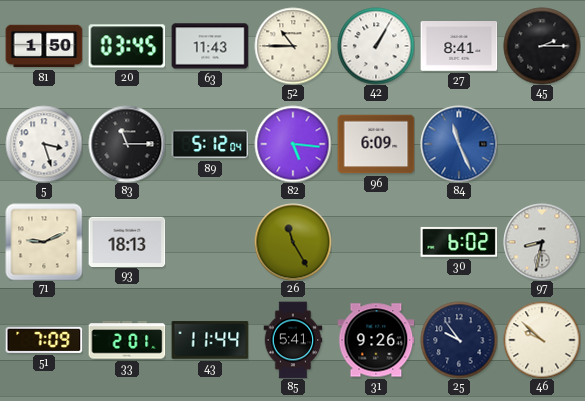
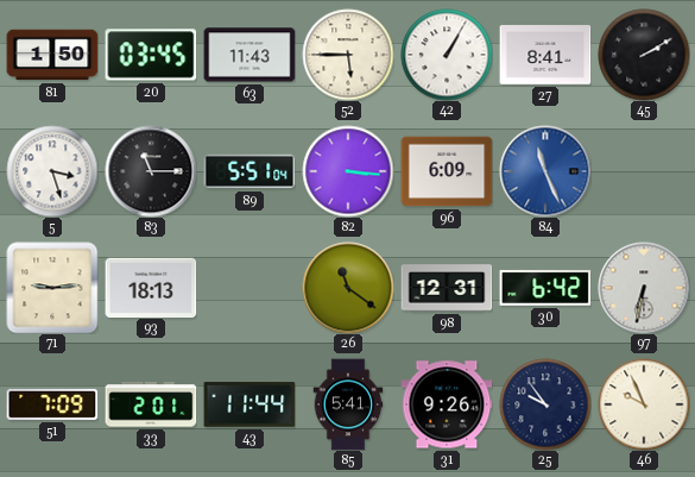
52: 10:45 -> 5:45
45: 2:15 -> 2:10
89: 5:12 -> 5:51
82: 5:16 -> 3:16
71: 9:11 -> 9:14
26: 11:25 -> 11:21
98: none -> 12:31
30: 6:02 -> 6:42
97: 8:32 -> 6:32
46: 9:52 -> 9:56
